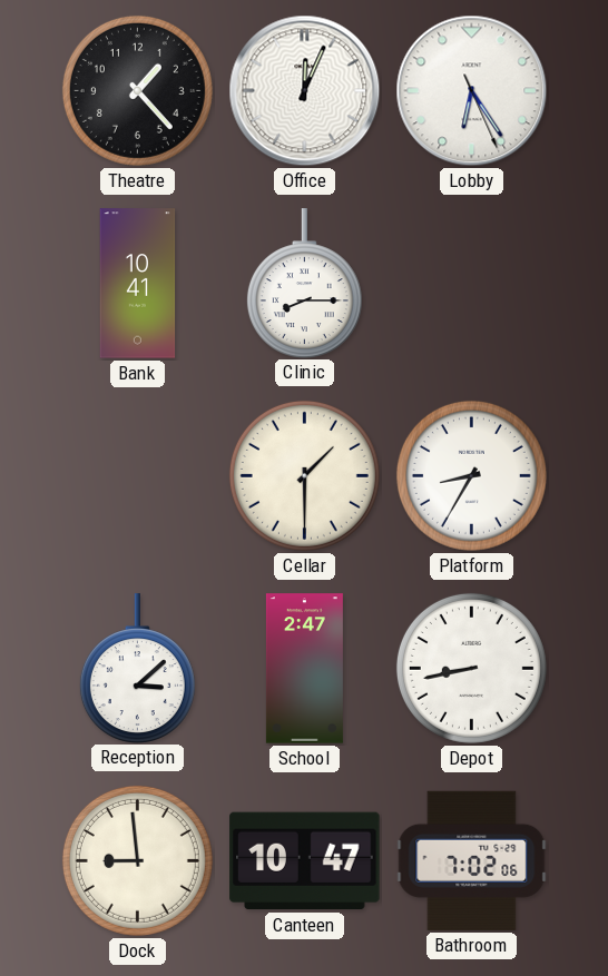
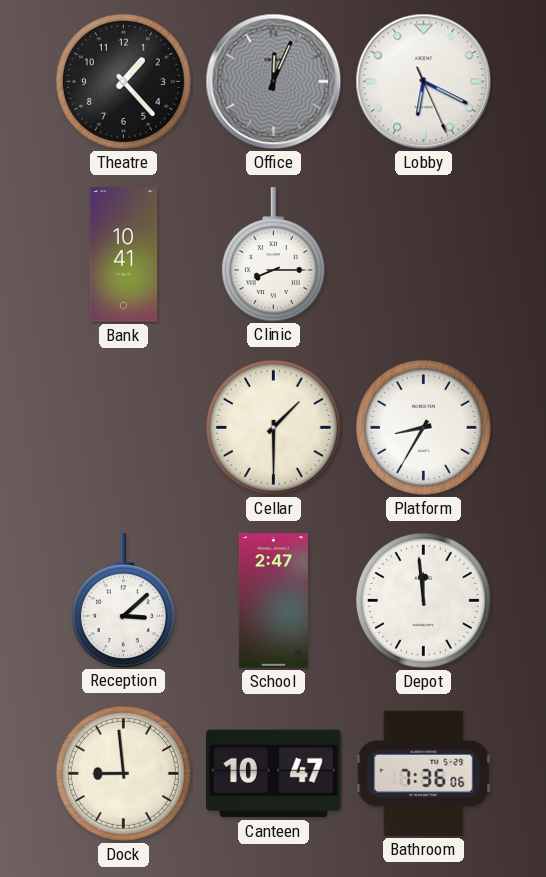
Office dial: white -> grey
Lobby: 6:24 -> 6:19
Depot: 8:43 -> 11:59
Bathroom: 7:02 -> 7:36
